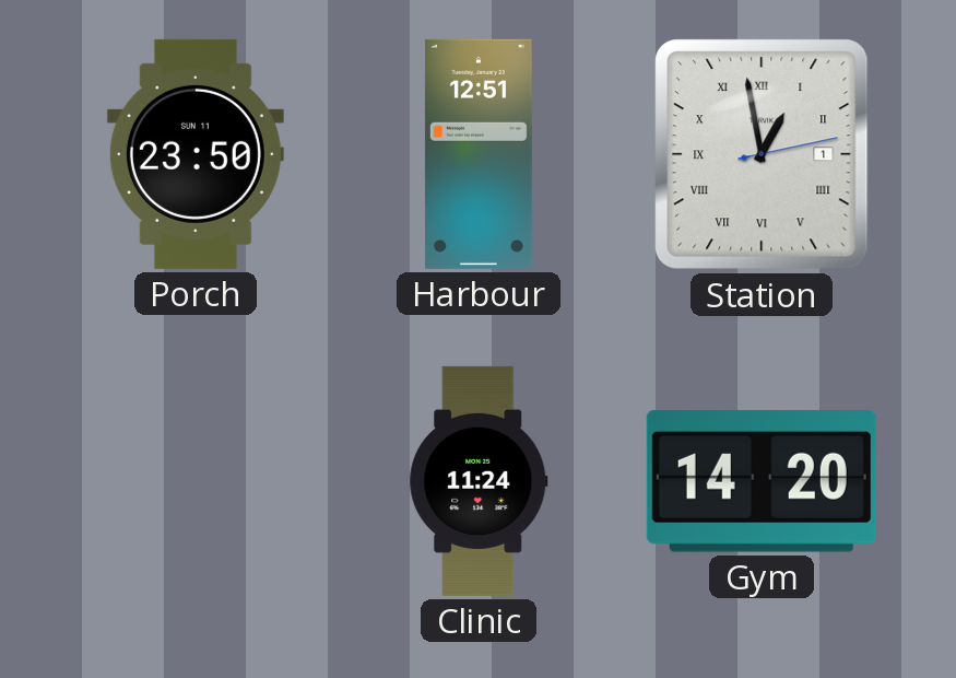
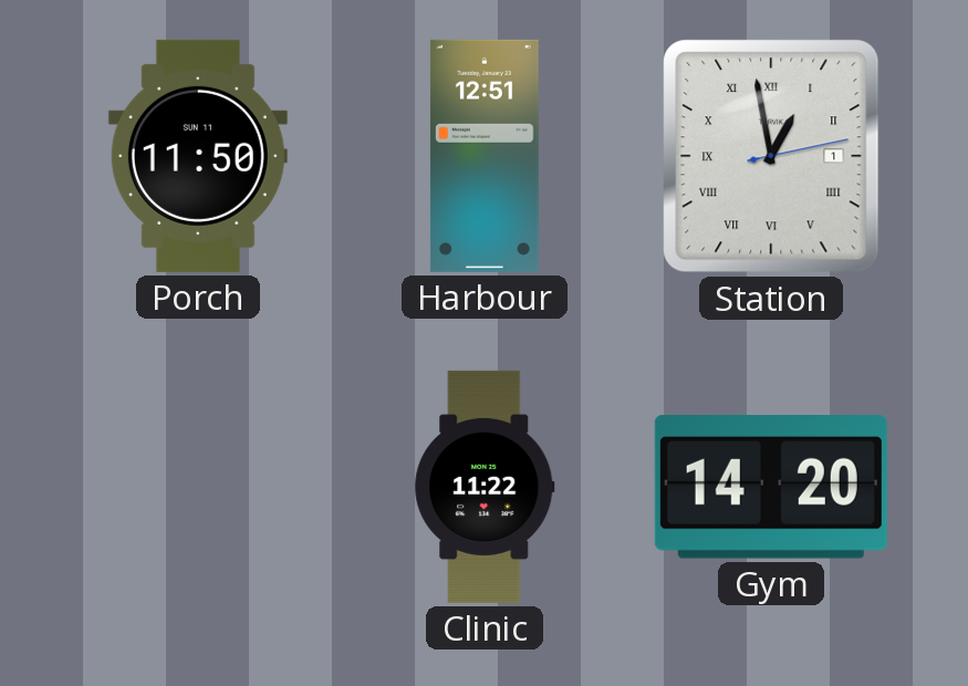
Porch: 23:50 -> 11:50
Clinic: 11:24 -> 11:22
